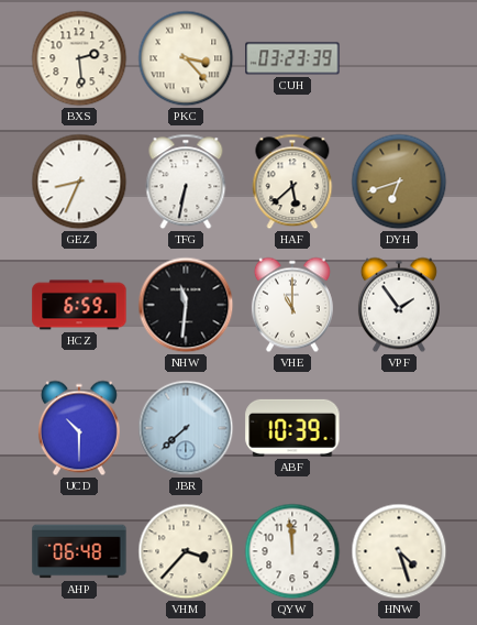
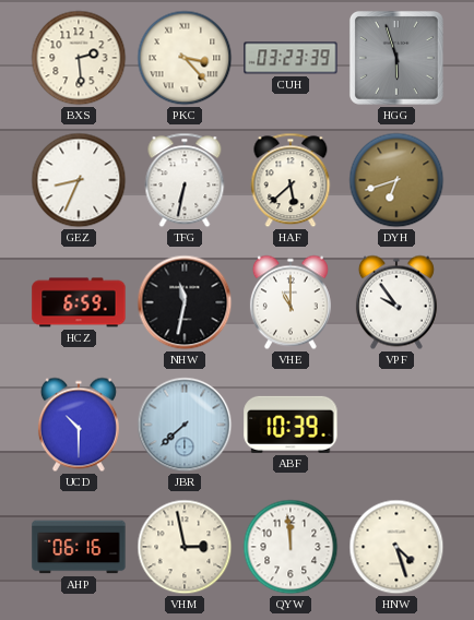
HGG: none -> 5:57
NHW: 11:31 -> 11:32
VPF: 1:54 -> 9:54
AHP: 06:48 -> 06:16
VHM: 3:37 -> 2:58
